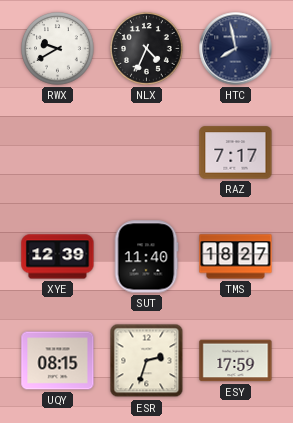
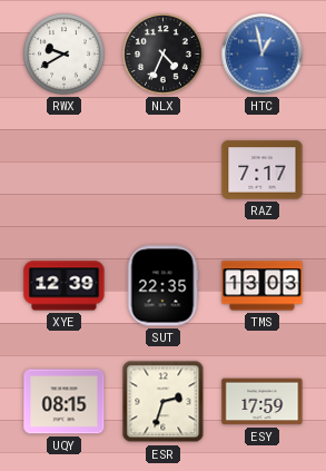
HTC: 7:58 -> 12:58
HTC dial: navy -> blue
SUT: 11:40 -> 22:35
TMS: 18:27 -> 13:03
